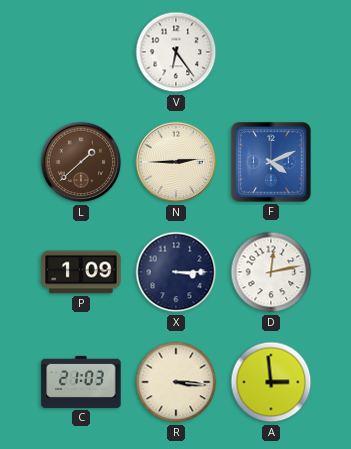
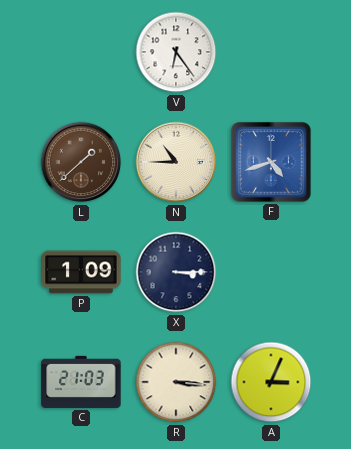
N: 2:45 -> 10:45
F: 4:11 -> 4:42
D: 12:13 -> none
A: 2:59 -> 3:04
